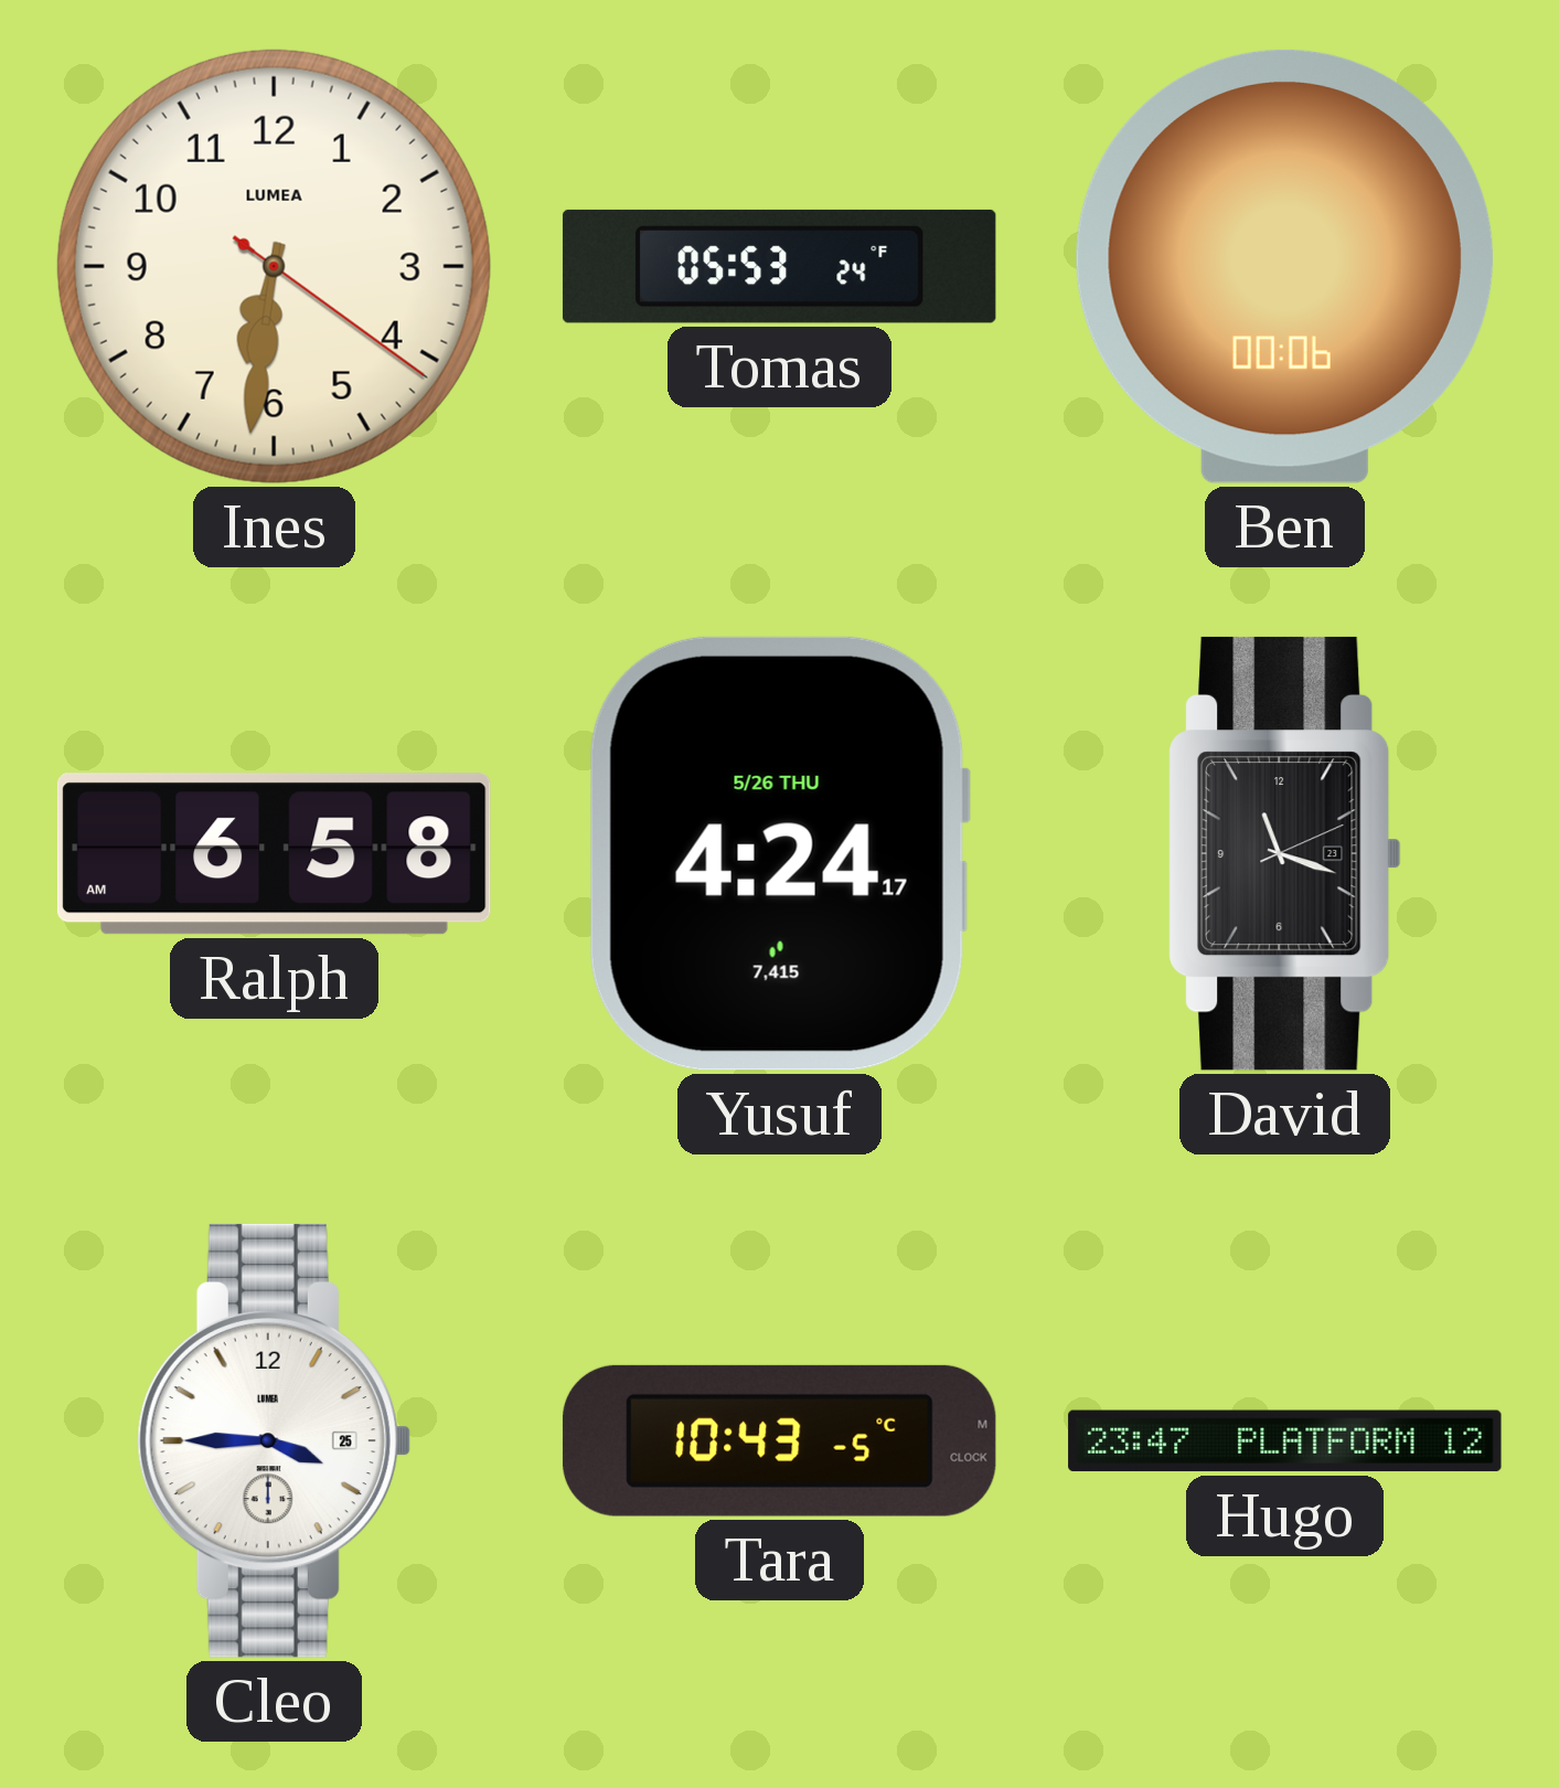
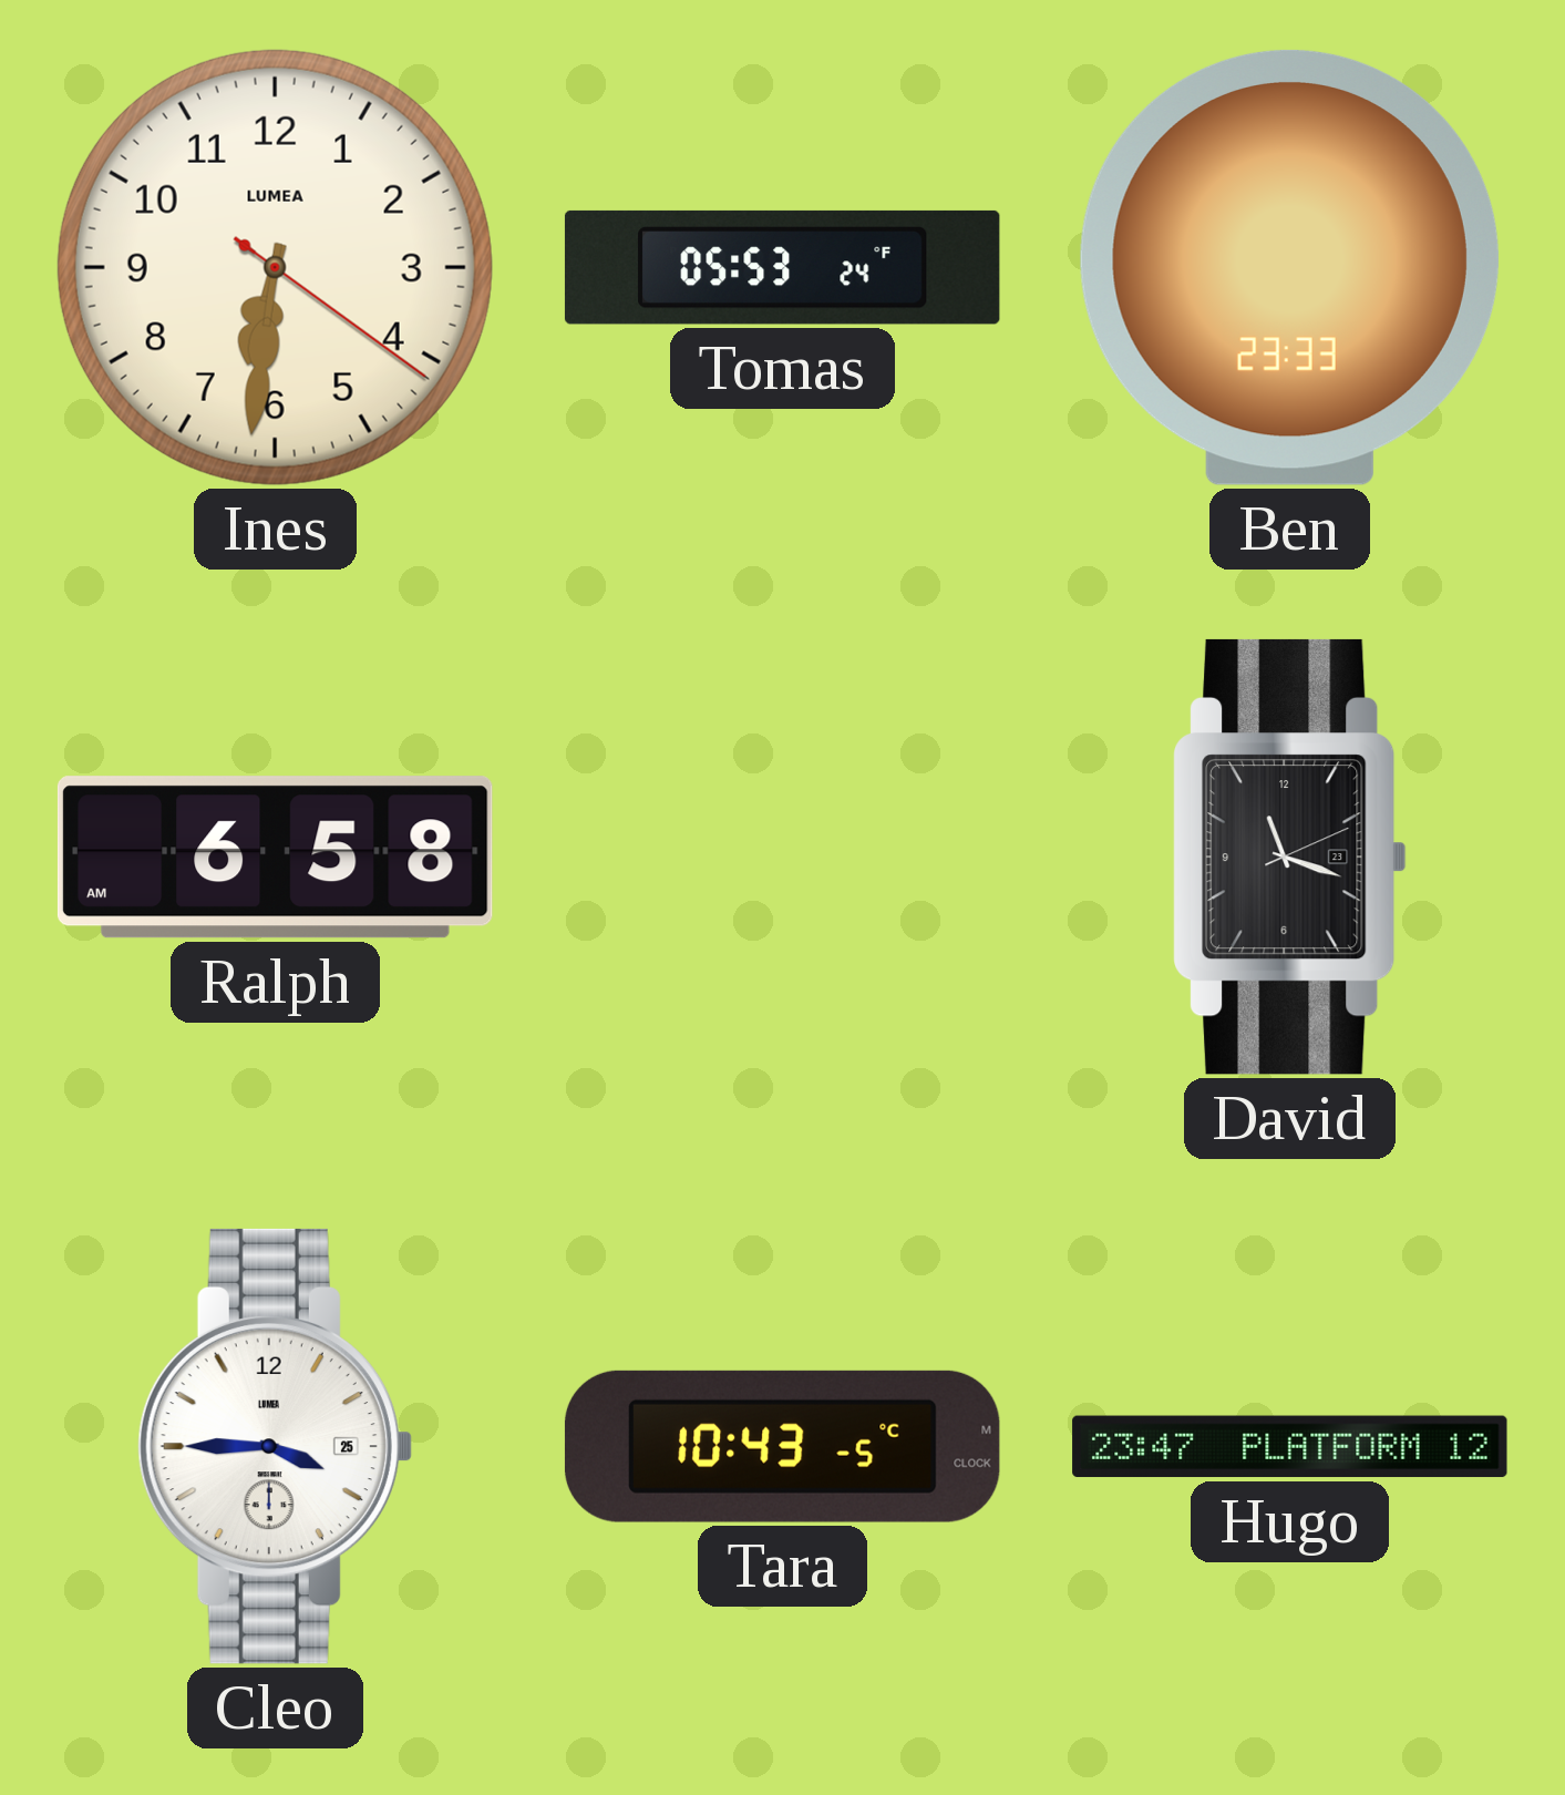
Ben: 00:06 -> 23:33
Yusuf: 4:24 -> none
